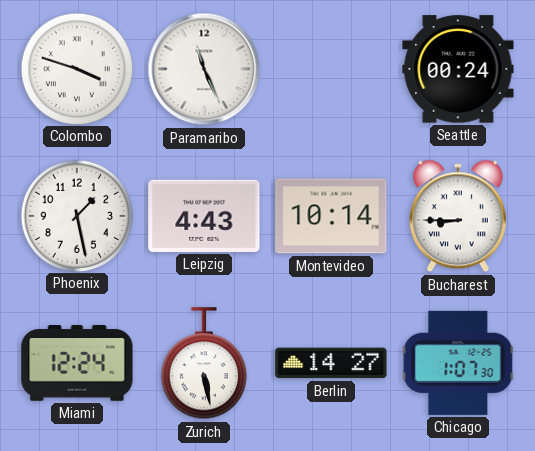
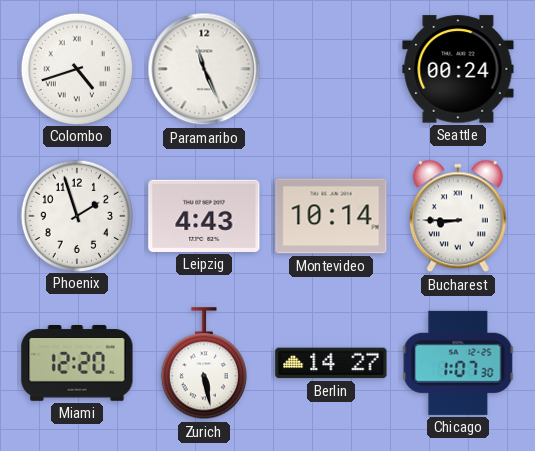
Colombo: 3:48 -> 4:42
Phoenix: 1:28 -> 1:57
Miami: 12:24 -> 12:20
